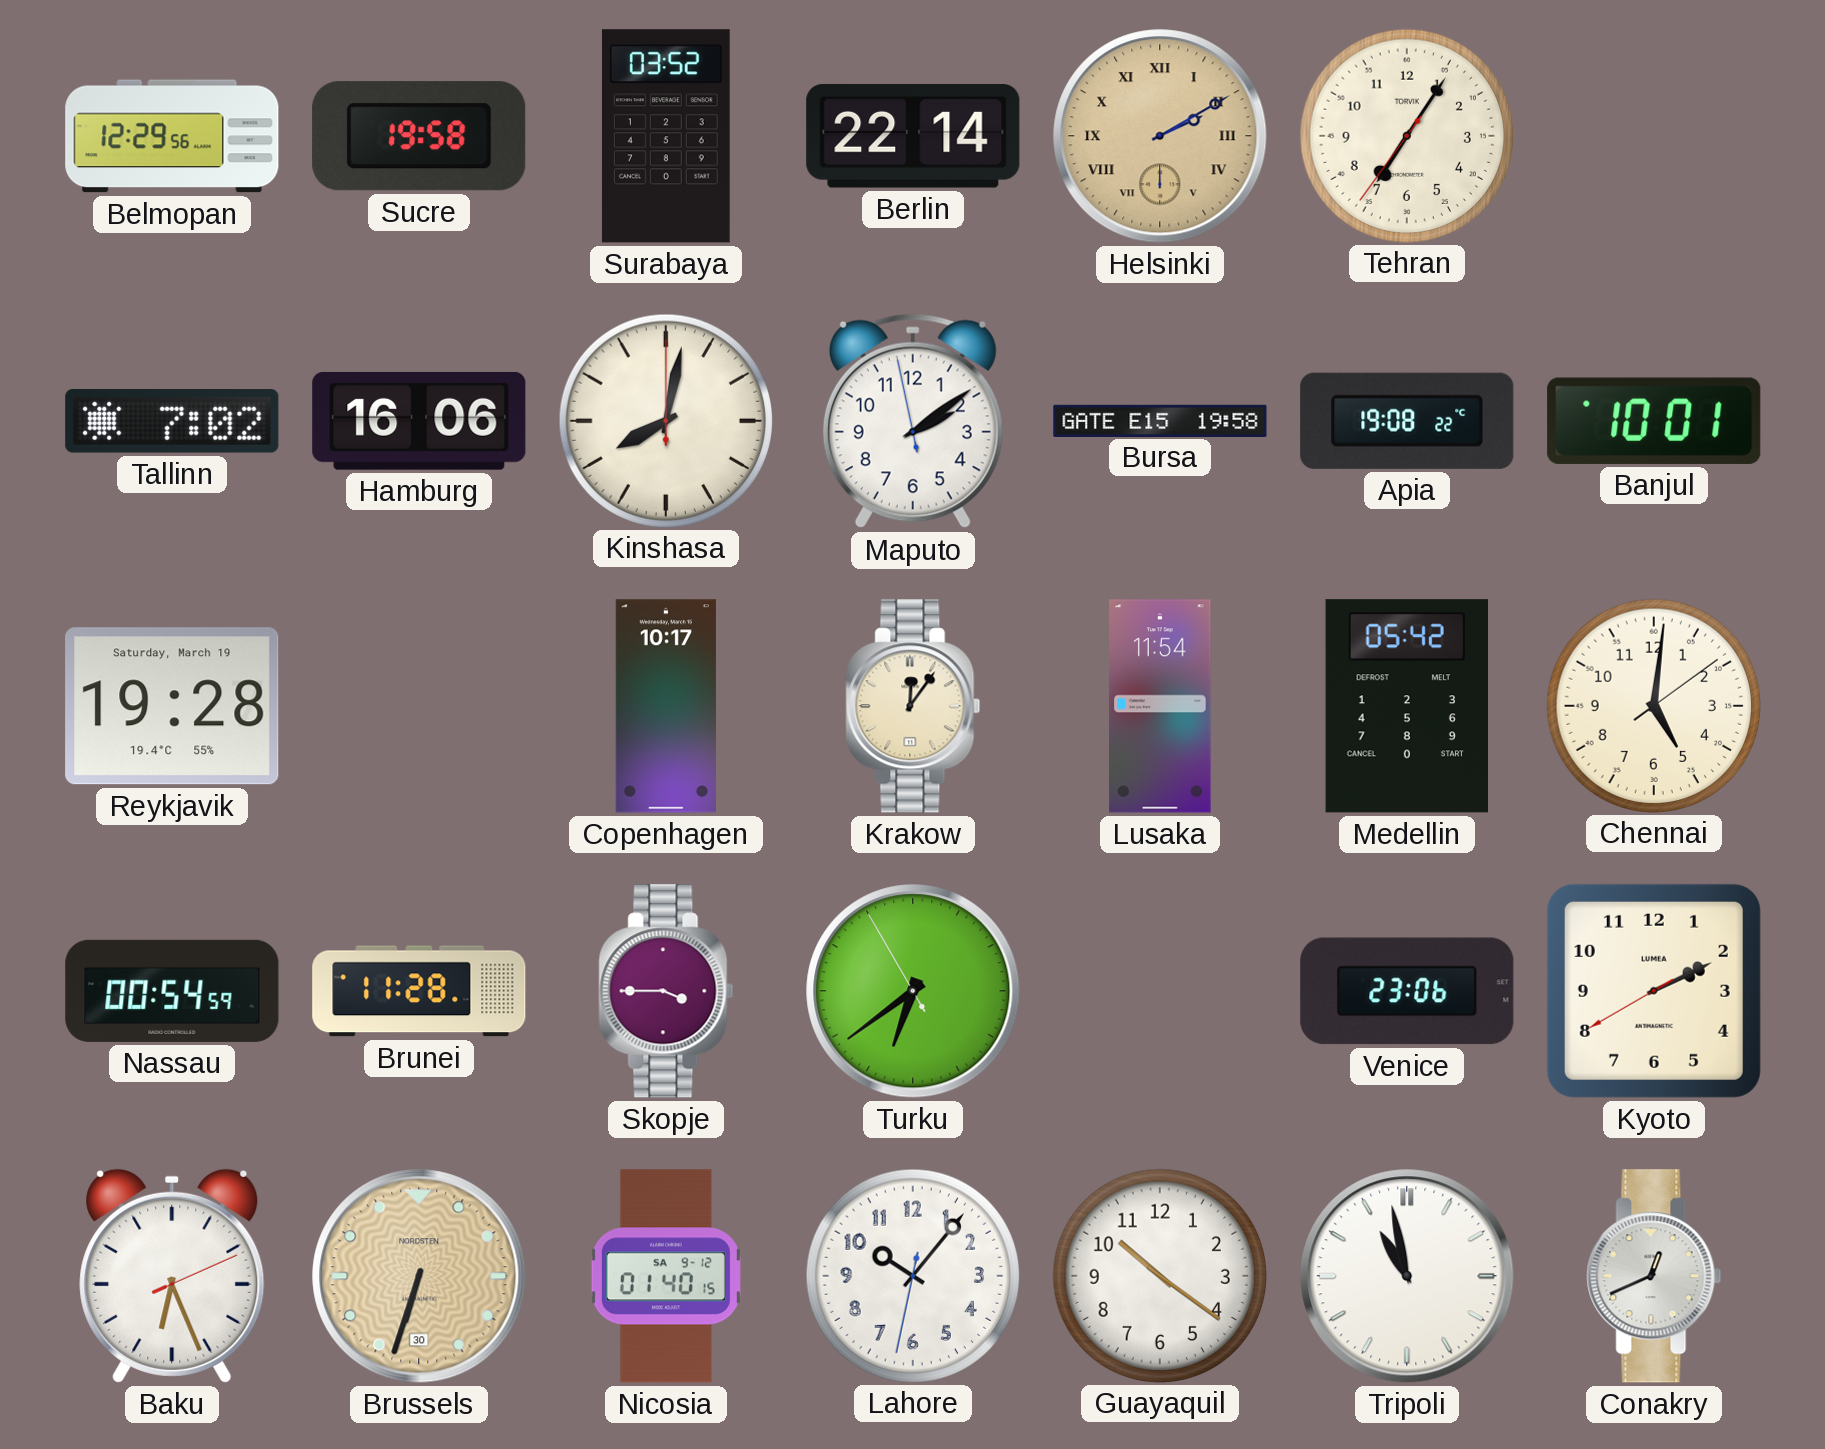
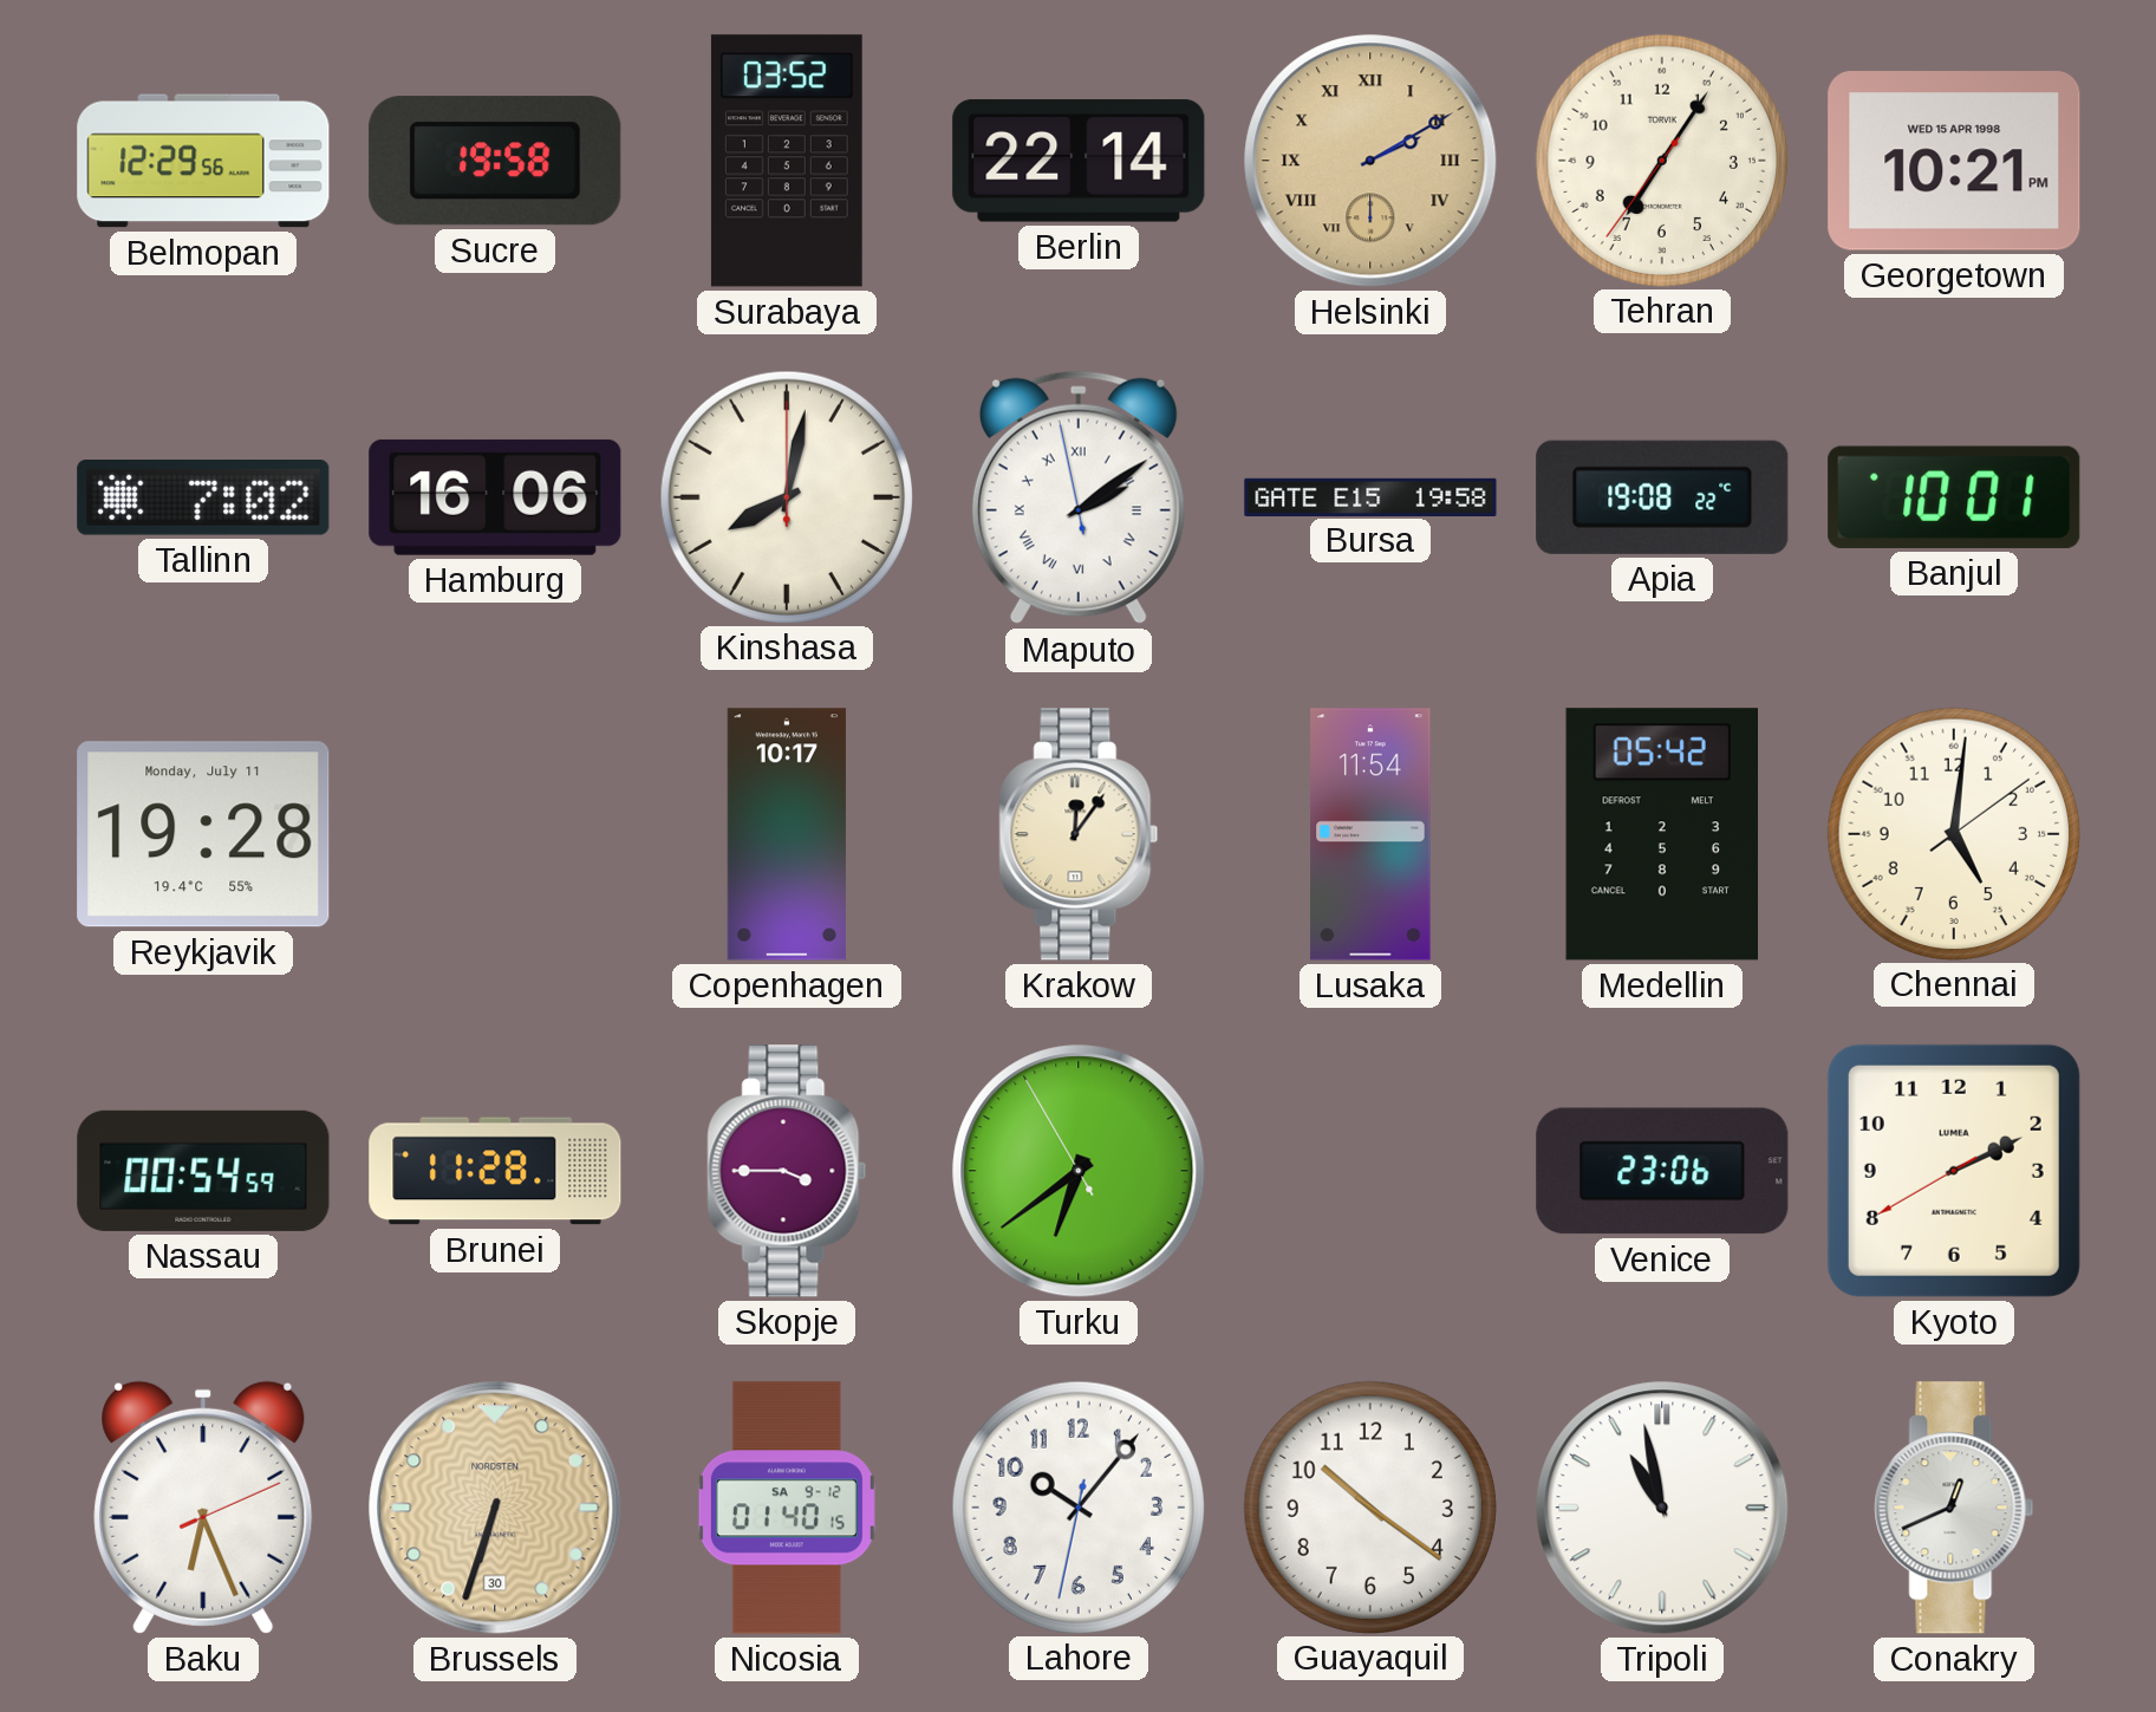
Georgetown: none -> 10:21
Maputo numerals: Arabic -> Roman
Reykjavik date: Saturday, March 19 -> Monday, July 11
